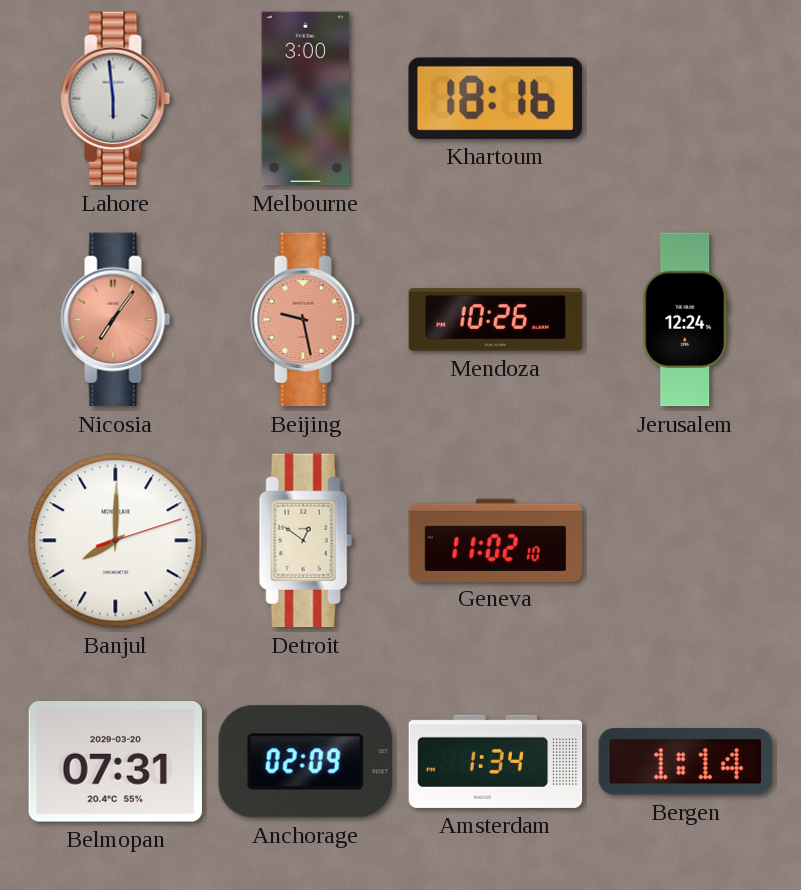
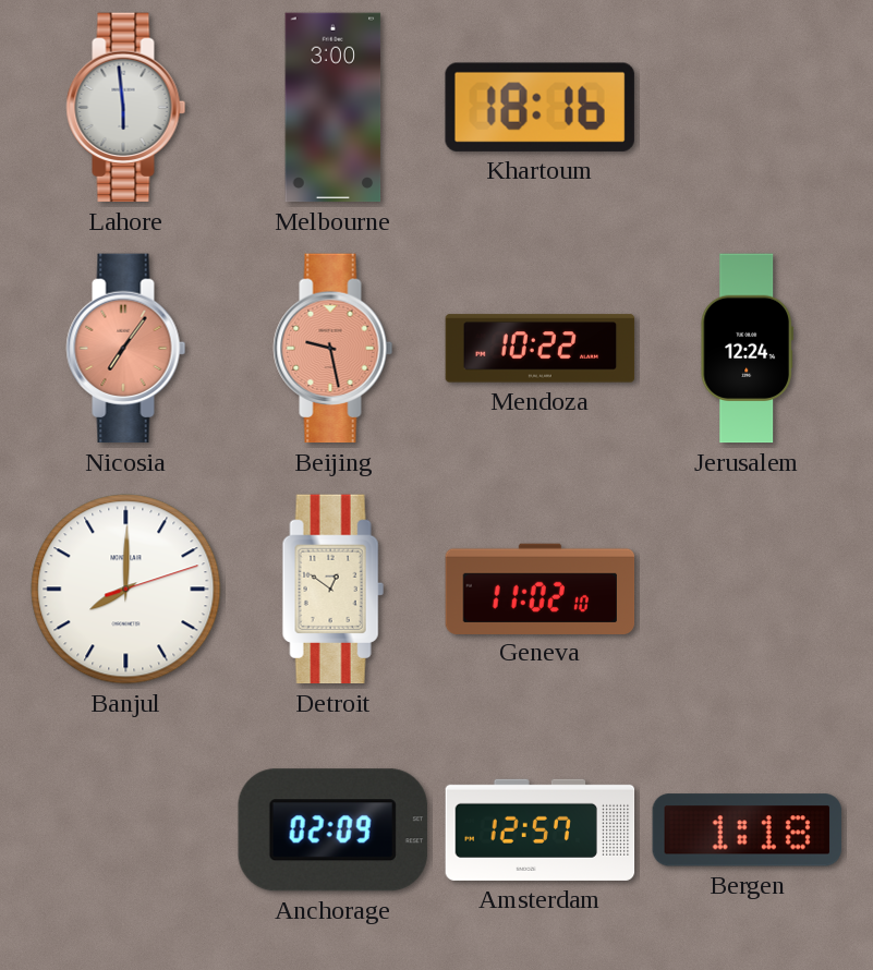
Mendoza: 10:26 -> 10:22
Belmopan: 07:31 -> none
Amsterdam: 1:34 -> 12:57
Bergen: 1:14 -> 1:18
